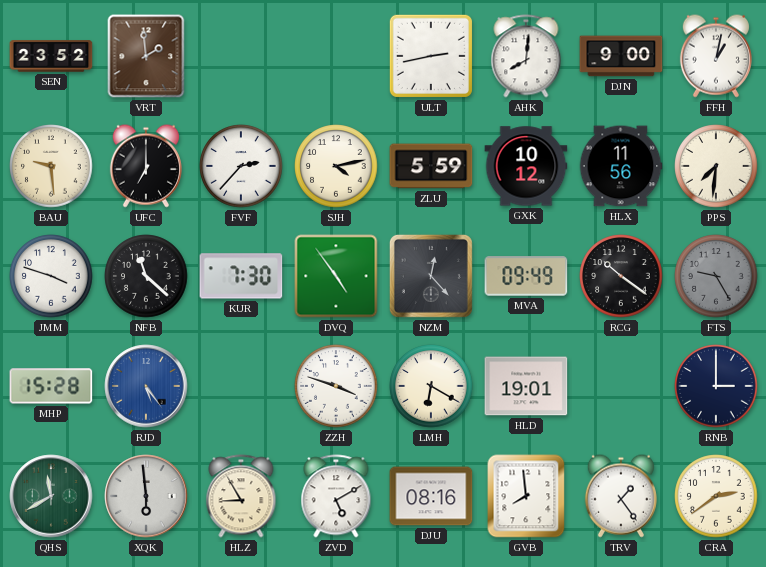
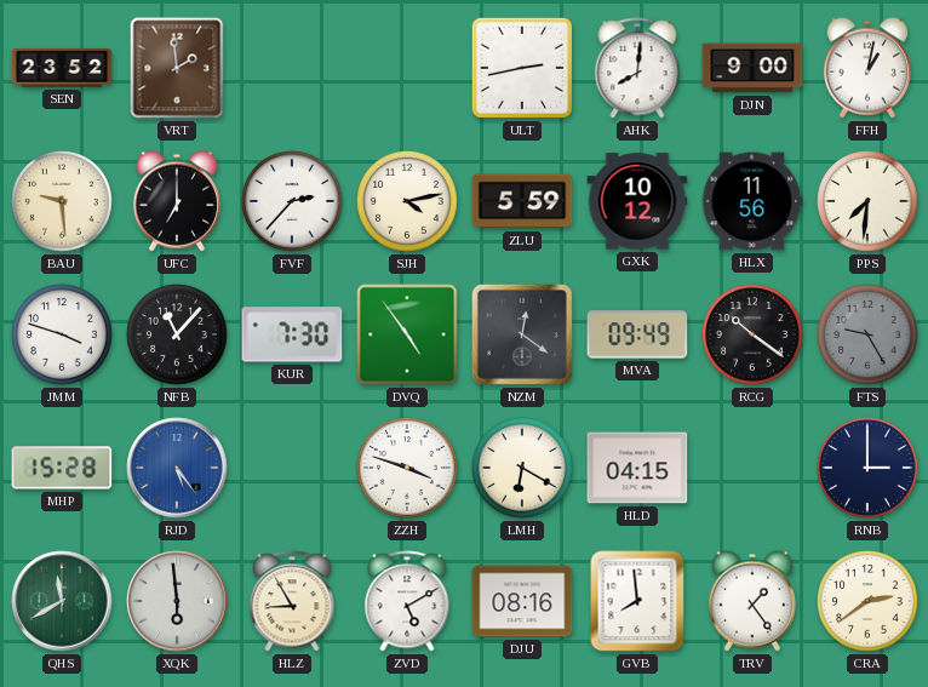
NFB: 11:22 -> 11:07
NZM: 12:23 -> 12:21
HLD: 19:01 -> 04:15
